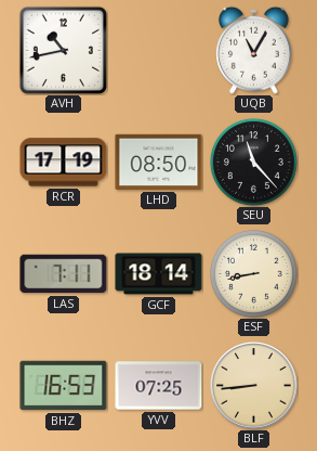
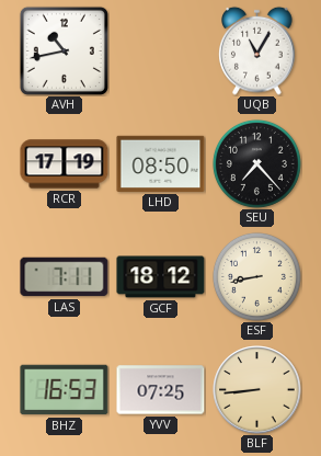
SEU: 11:23 -> 7:23
GCF: 18:14 -> 18:12
